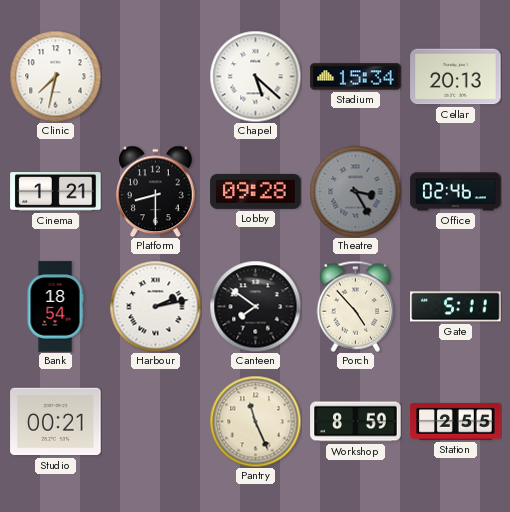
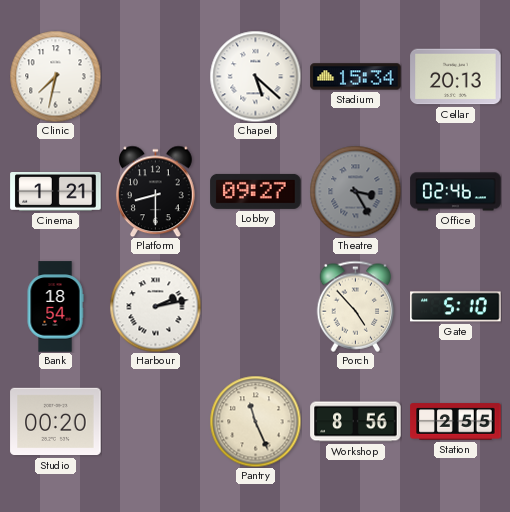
Lobby: 09:28 -> 09:27
Canteen: 7:51 -> none
Gate: 5:11 -> 5:10
Studio: 00:21 -> 00:20
Workshop: 8:59 -> 8:56
